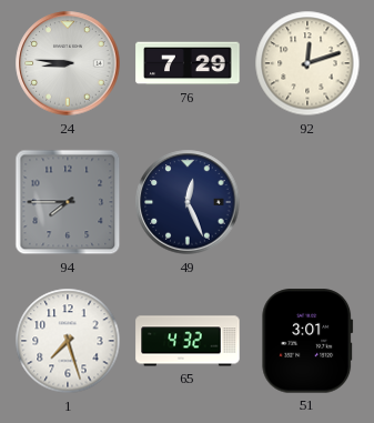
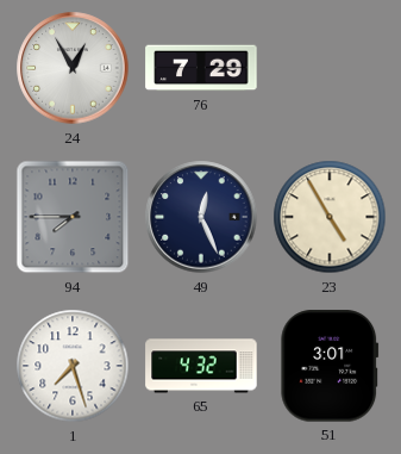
24: 8:46 -> 12:55
92: 12:12 -> none
23: none -> 4:55
